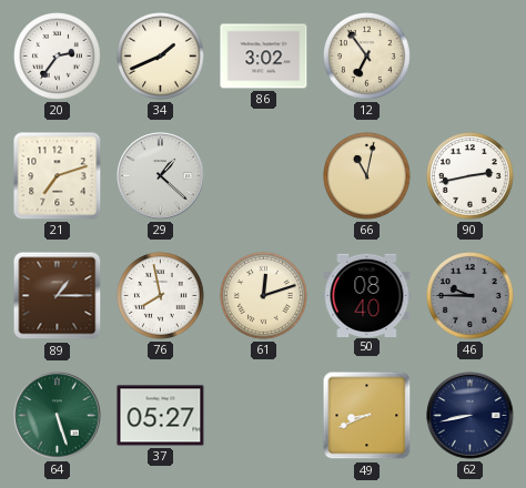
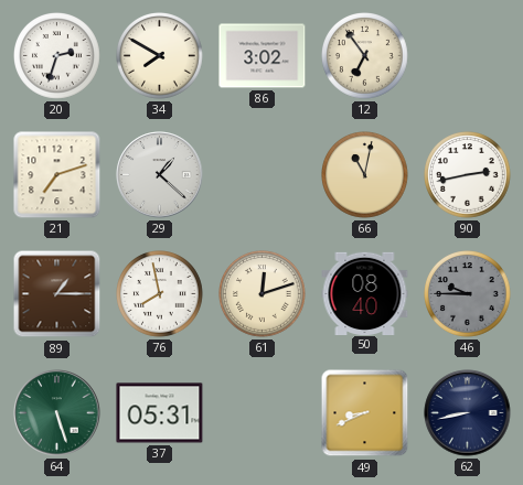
20: 2:36 -> 2:33
34: 1:41 -> 7:50
37: 05:27 -> 05:31
